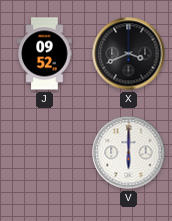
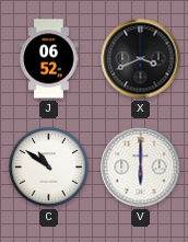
J: 09:52 -> 06:52
C: none -> 10:51
